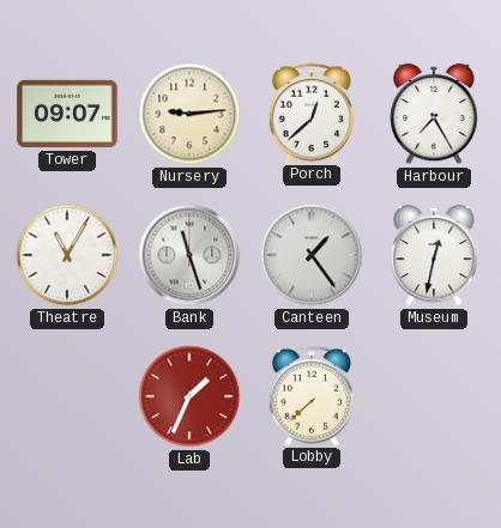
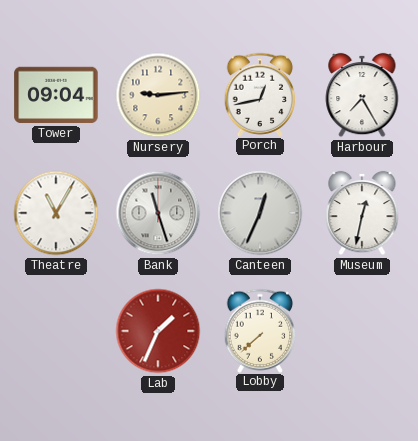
Tower: 09:07 -> 09:04
Porch: 12:38 -> 12:43
Canteen: 1:24 -> 12:34
